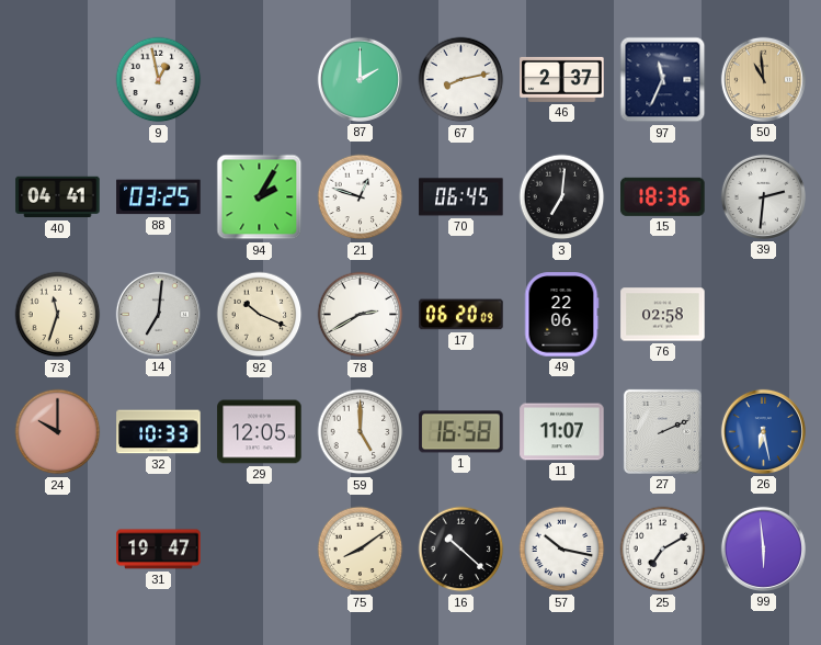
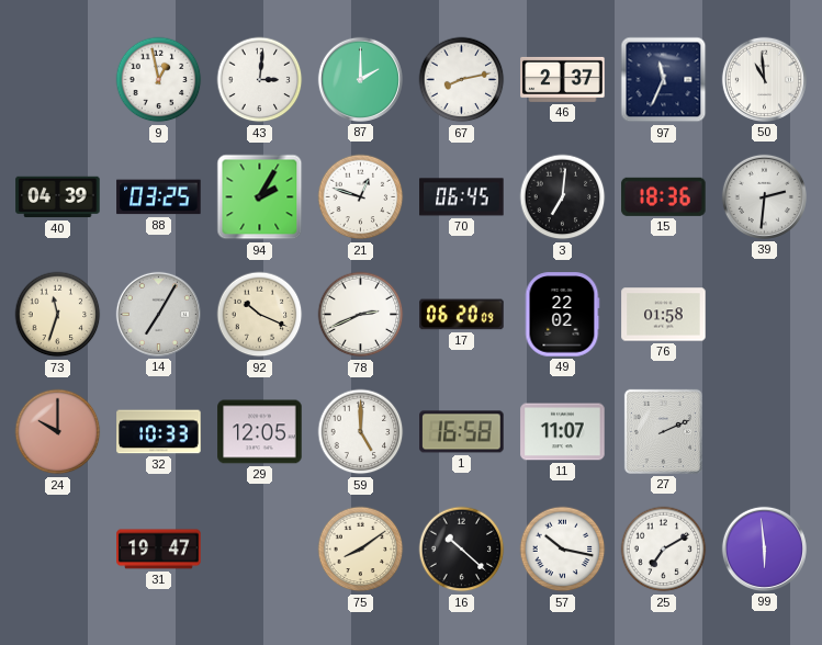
43: none -> 3:01
50 dial: champagne -> white
40: 04:41 -> 04:39
14: 7:01 -> 7:05
78: 2:40 -> 2:41
49: 22:06 -> 22:02
76: 02:58 -> 01:58
26: 6:28 -> none
